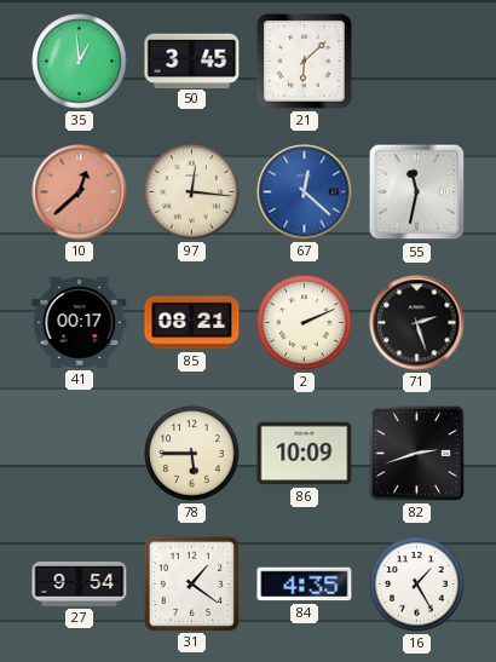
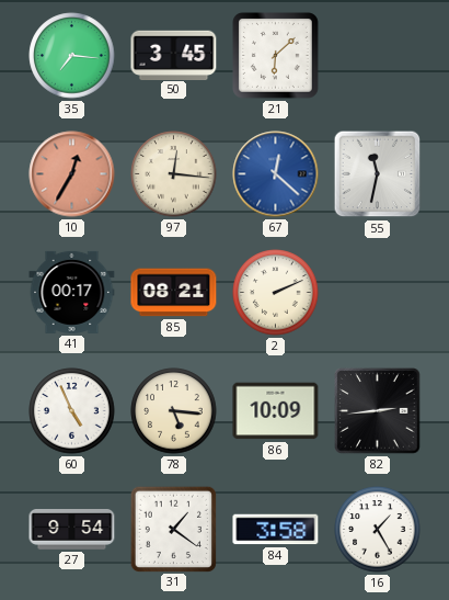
35: 12:59 -> 7:16
10: 12:38 -> 12:35
71: 2:27 -> none
60: none -> 4:56
78: 5:45 -> 5:16
82: 2:42 -> 2:44
84: 4:35 -> 3:58
